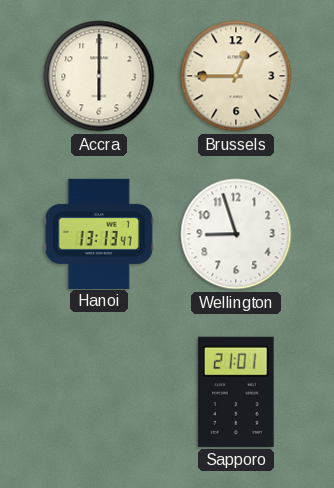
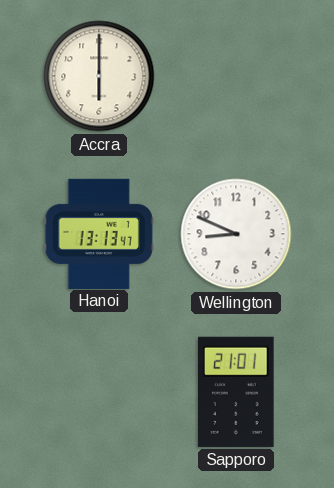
Brussels: 12:45 -> none
Wellington: 8:57 -> 8:49
